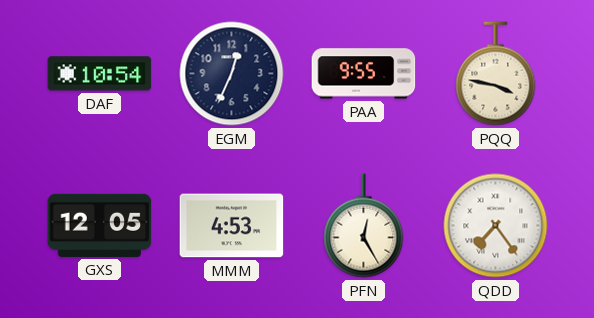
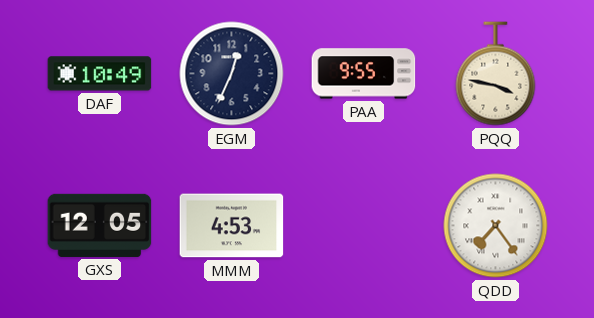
DAF: 10:54 -> 10:49
PFN: 12:25 -> none
